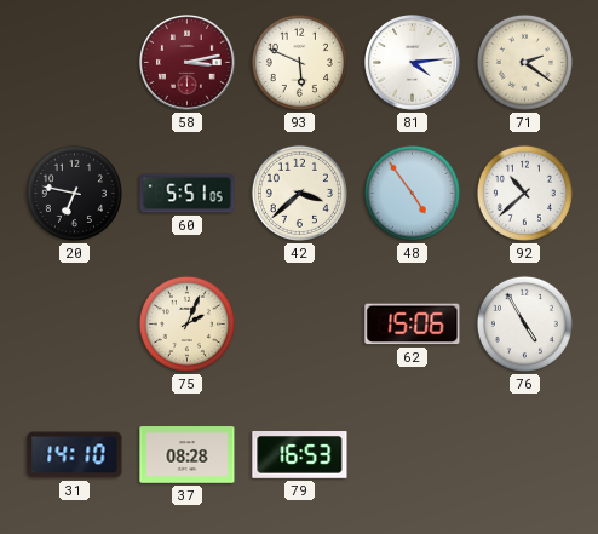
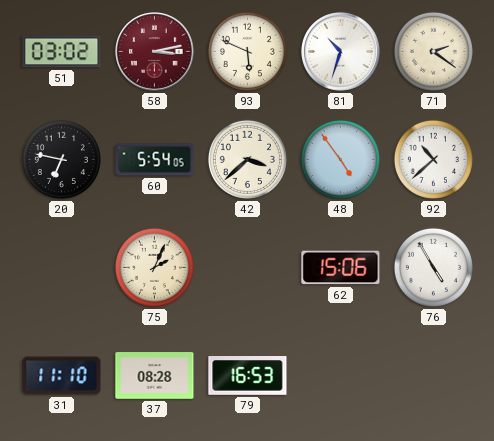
51: none -> 03:02
81: 4:14 -> 10:33
60: 5:51 -> 5:54
31: 14:10 -> 11:10
